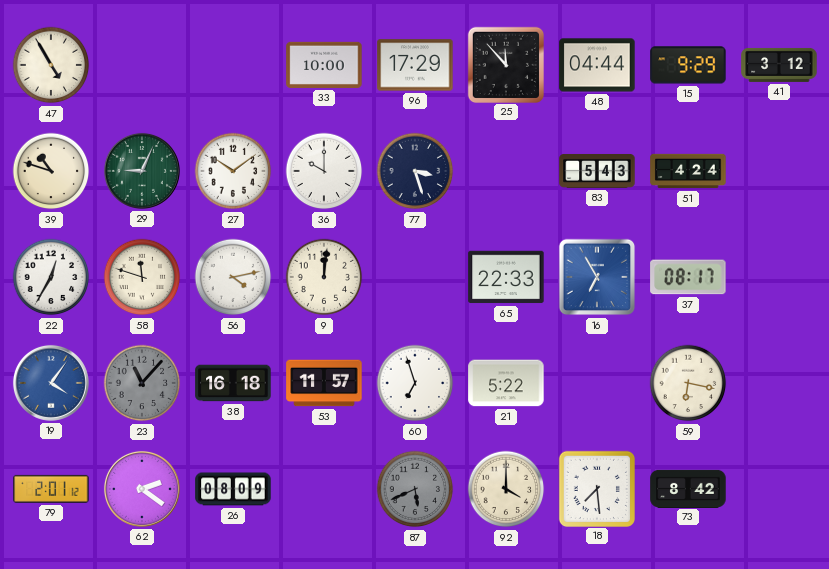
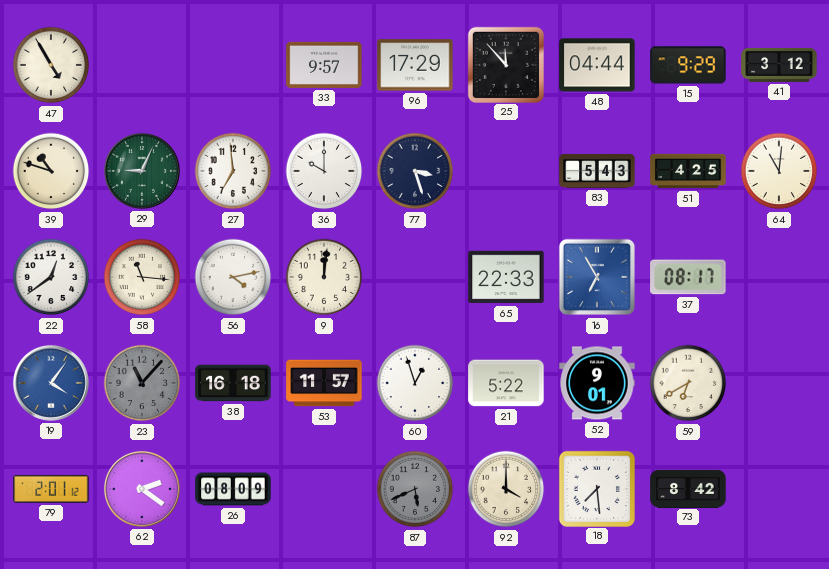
33: 10:00 -> 9:57
27: 10:09 -> 6:59
51: 4:24 -> 4:25
64: none -> 11:01
22: 12:35 -> 12:39
58: 11:48 -> 11:16
60: 6:57 -> 12:57
52: none -> 9:01
59: 6:17 -> 6:40
